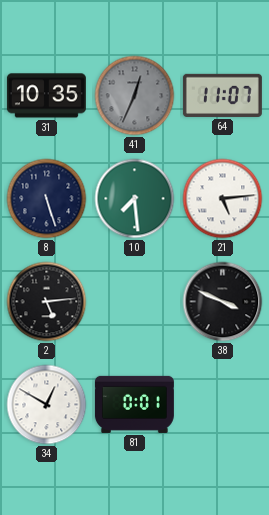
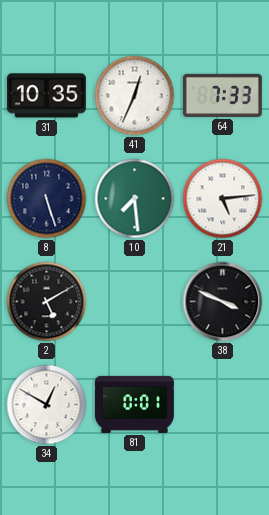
41 dial: grey -> white
64: 11:07 -> 7:33
2: 5:14 -> 5:10
